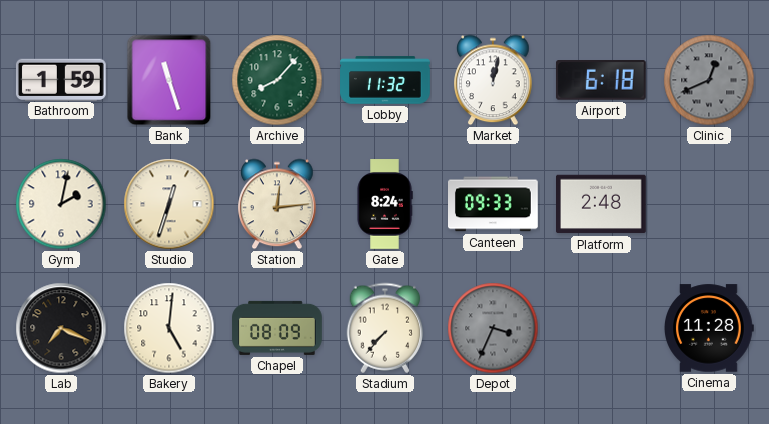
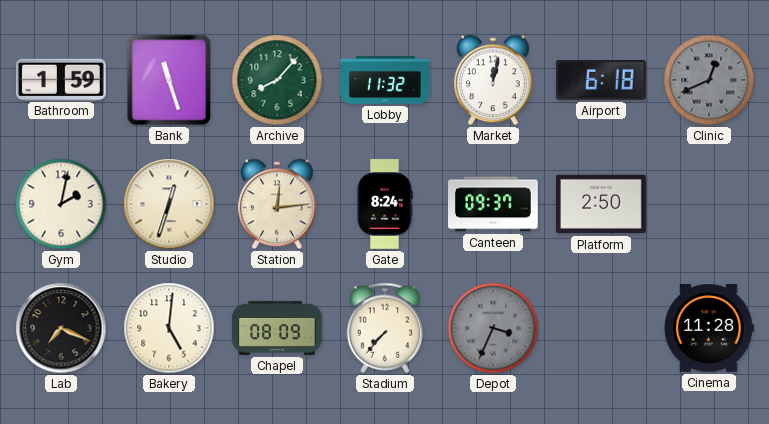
Canteen: 09:33 -> 09:37
Platform: 2:48 -> 2:50
